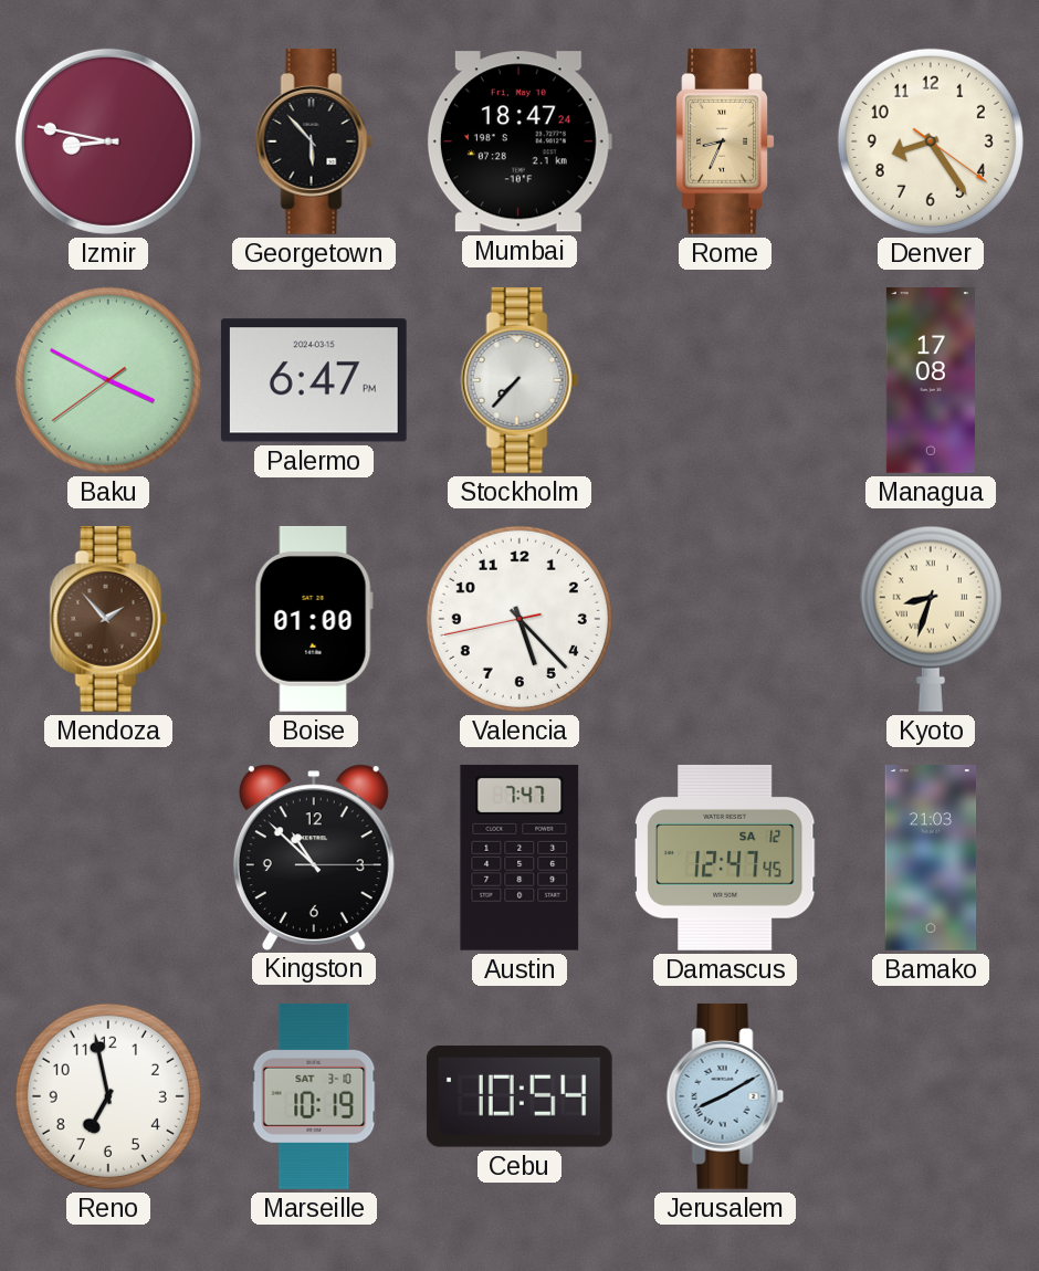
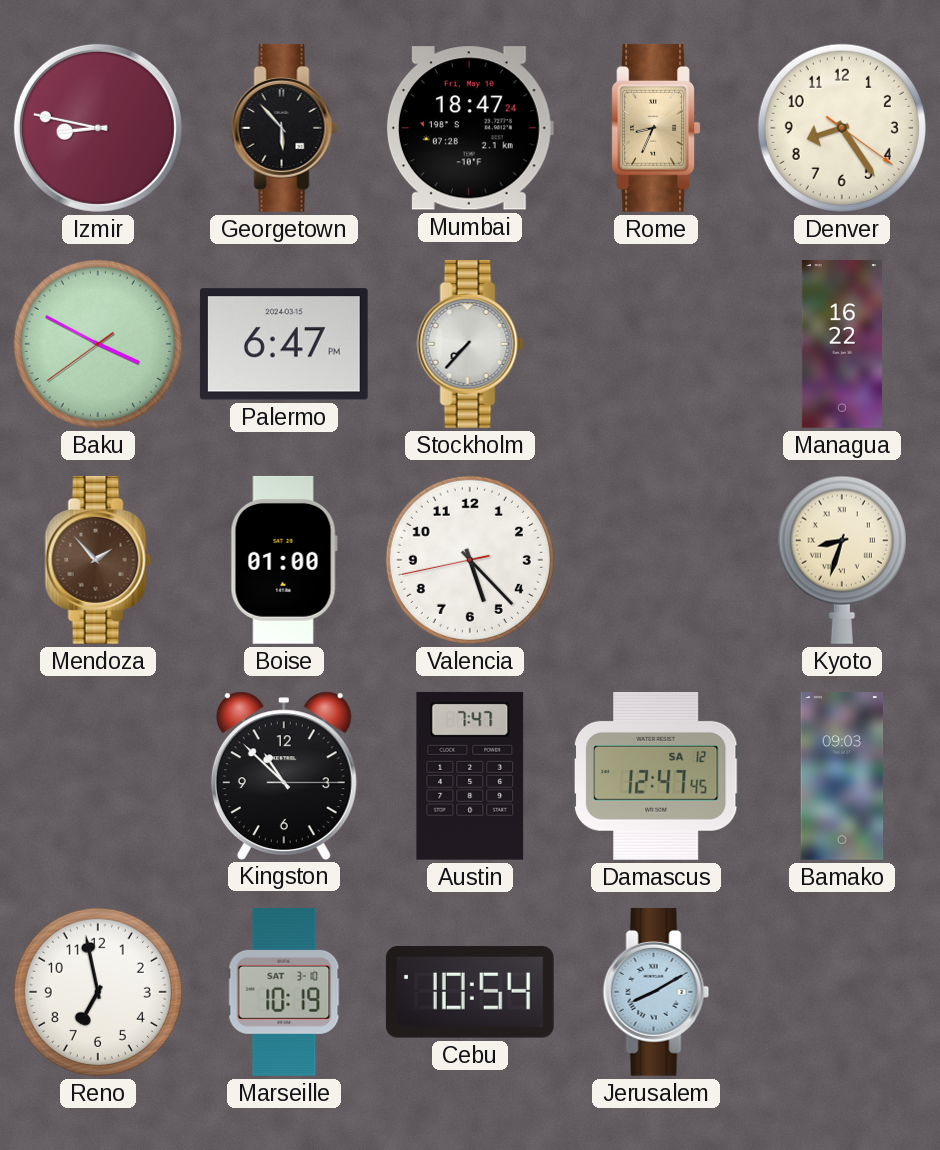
Managua: 17:08 -> 16:22
Bamako: 21:03 -> 09:03
